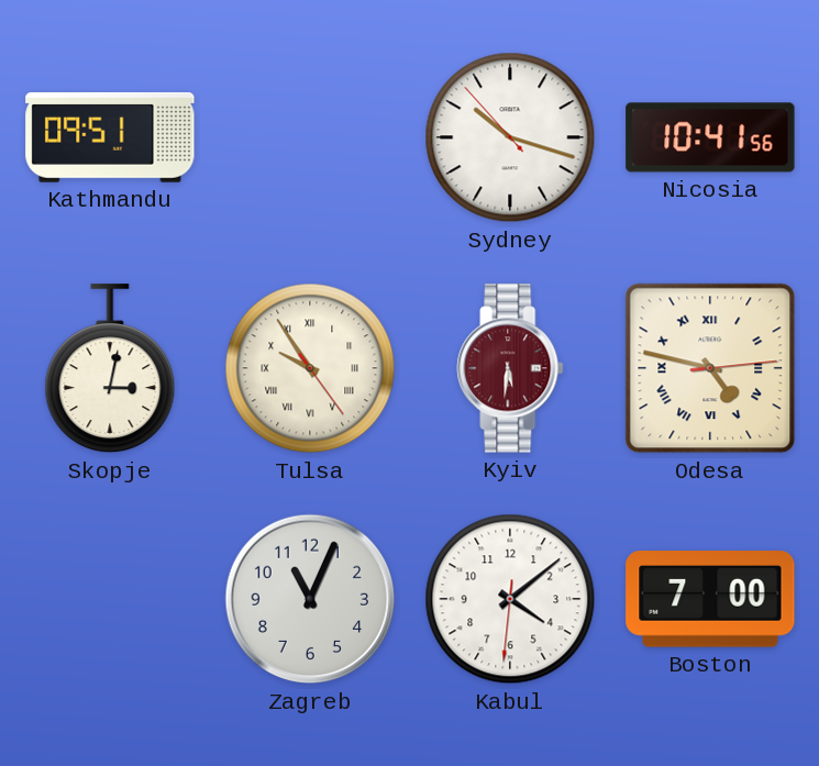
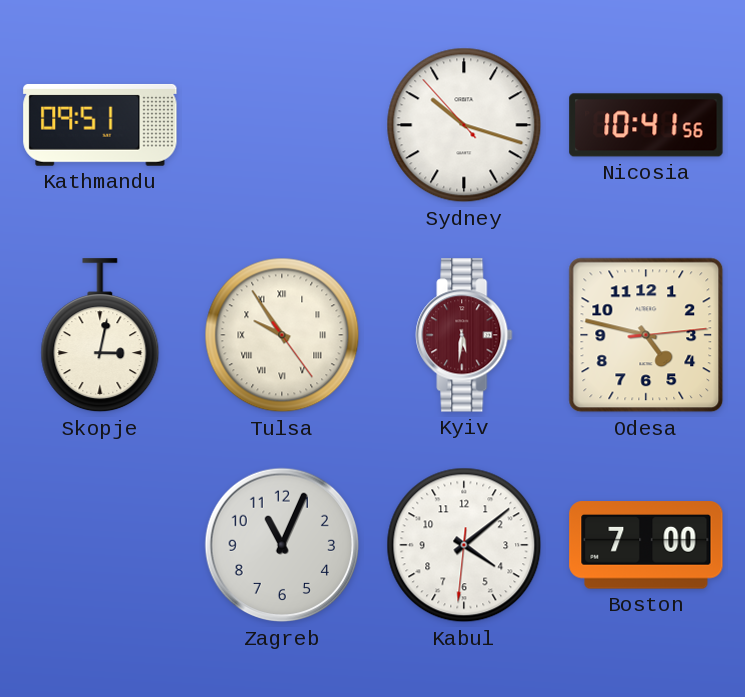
Odesa numerals: Roman -> Arabic
